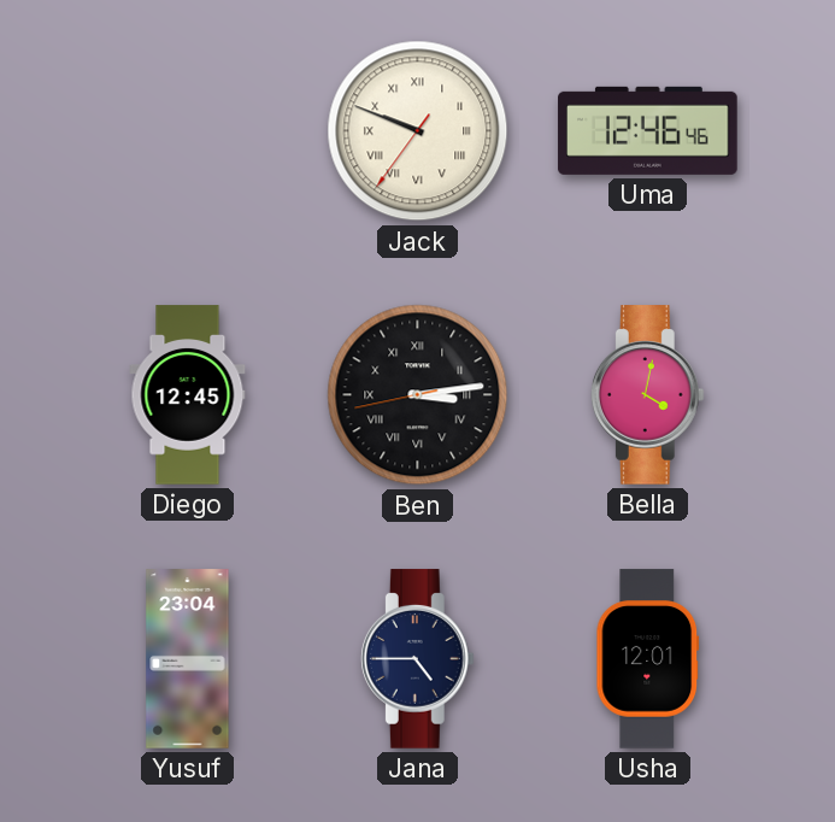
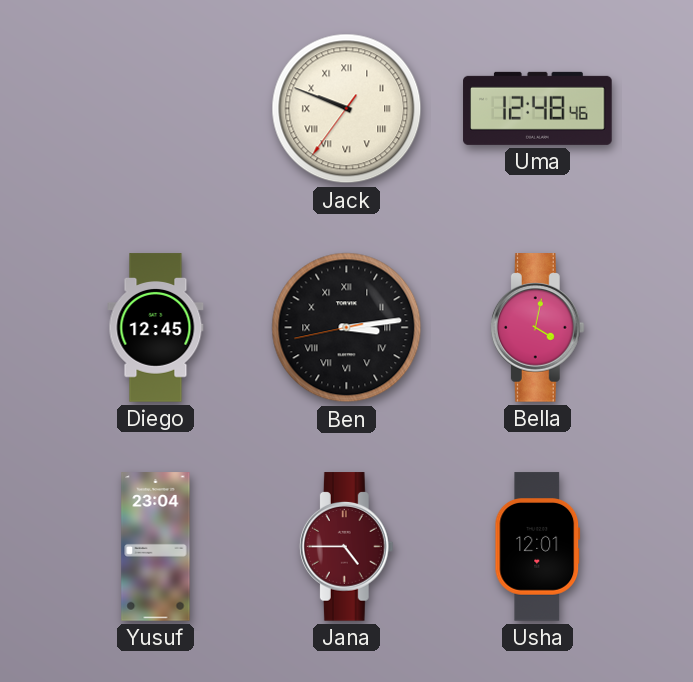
Uma: 12:46 -> 12:48
Jana dial: navy -> burgundy
